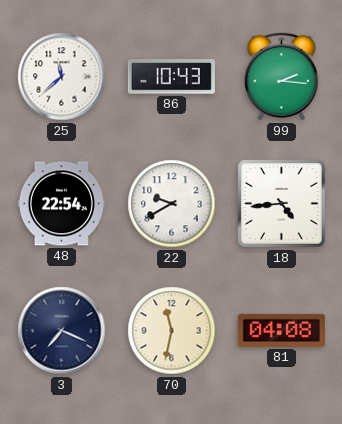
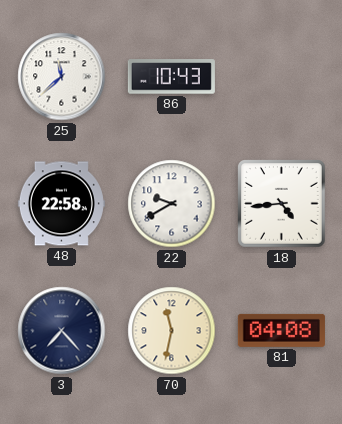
99: 2:16 -> none
48: 22:54 -> 22:58
3: 7:19 -> 7:23
